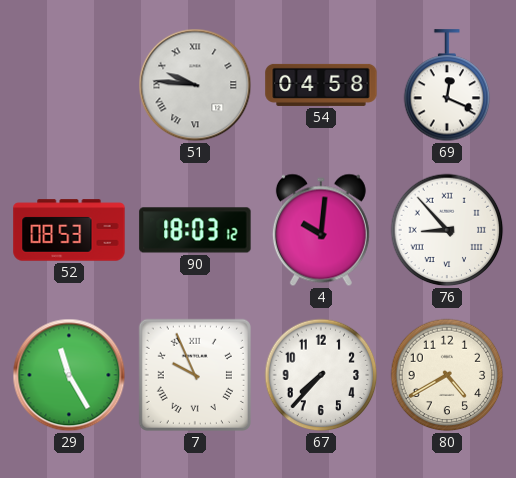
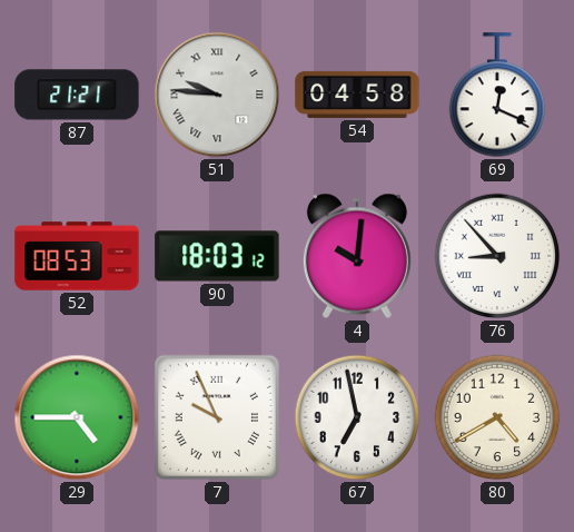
87: none -> 21:21
29: 11:25 -> 4:45
67: 7:37 -> 6:58
